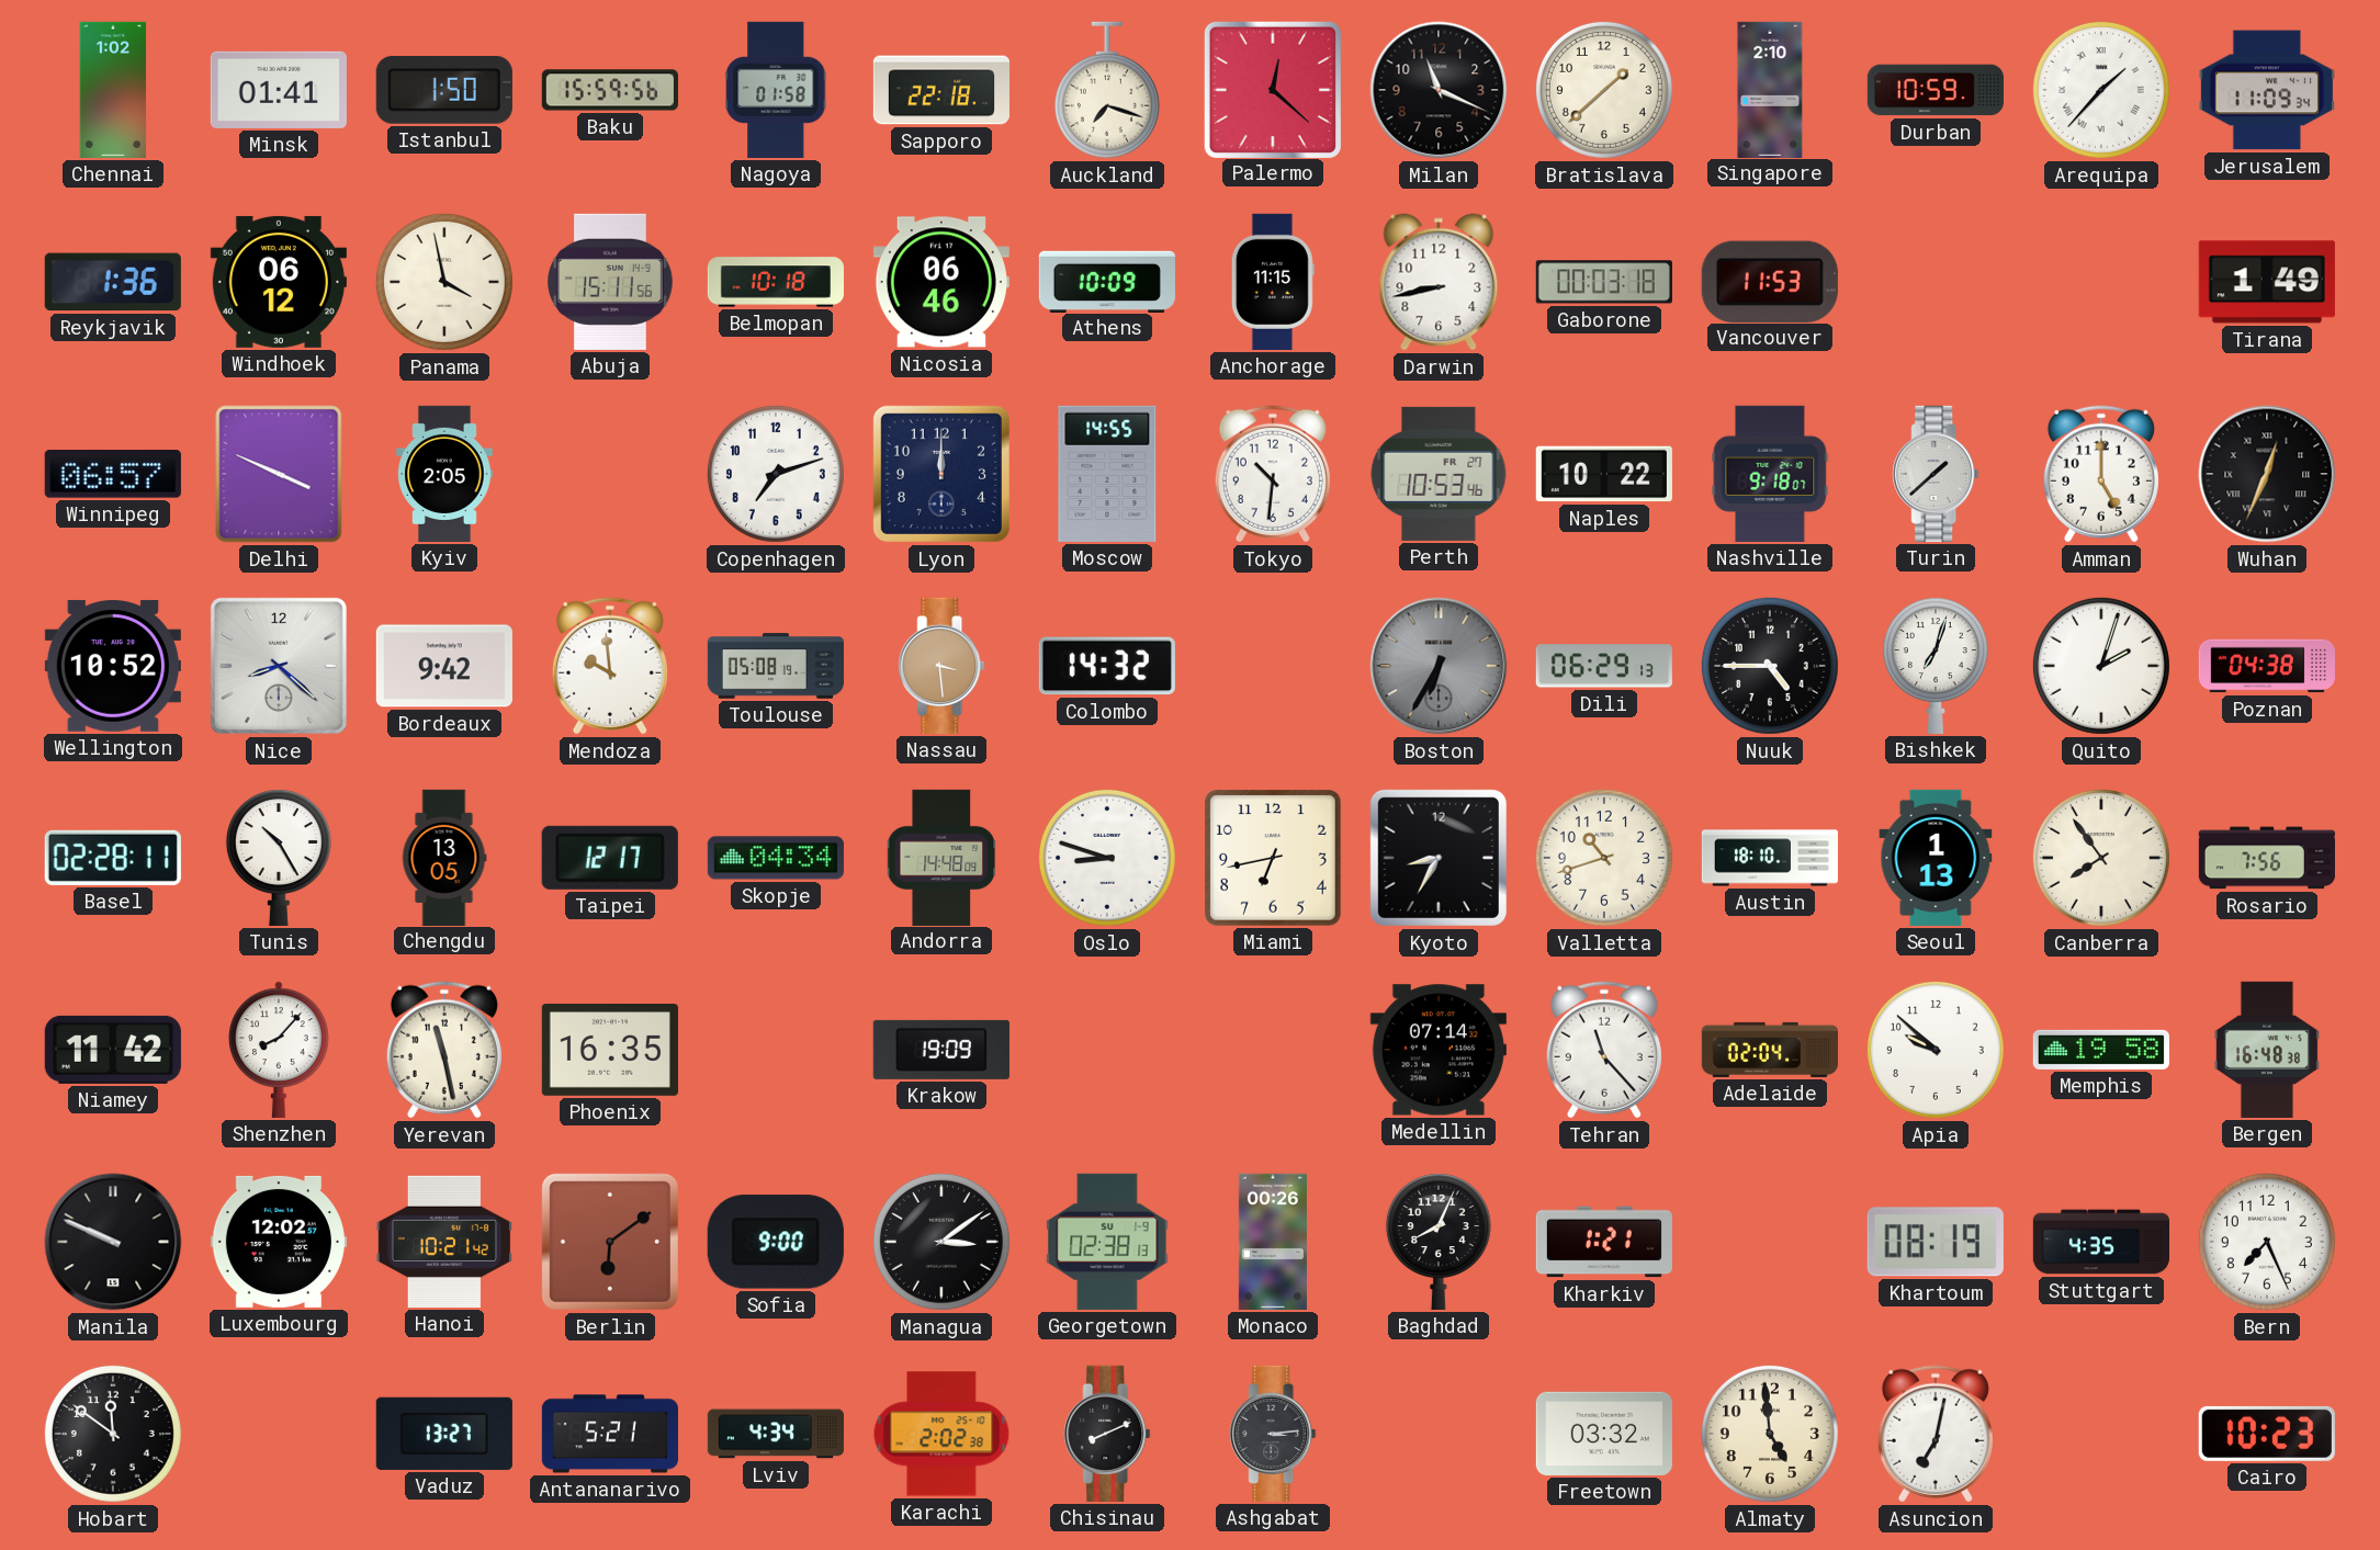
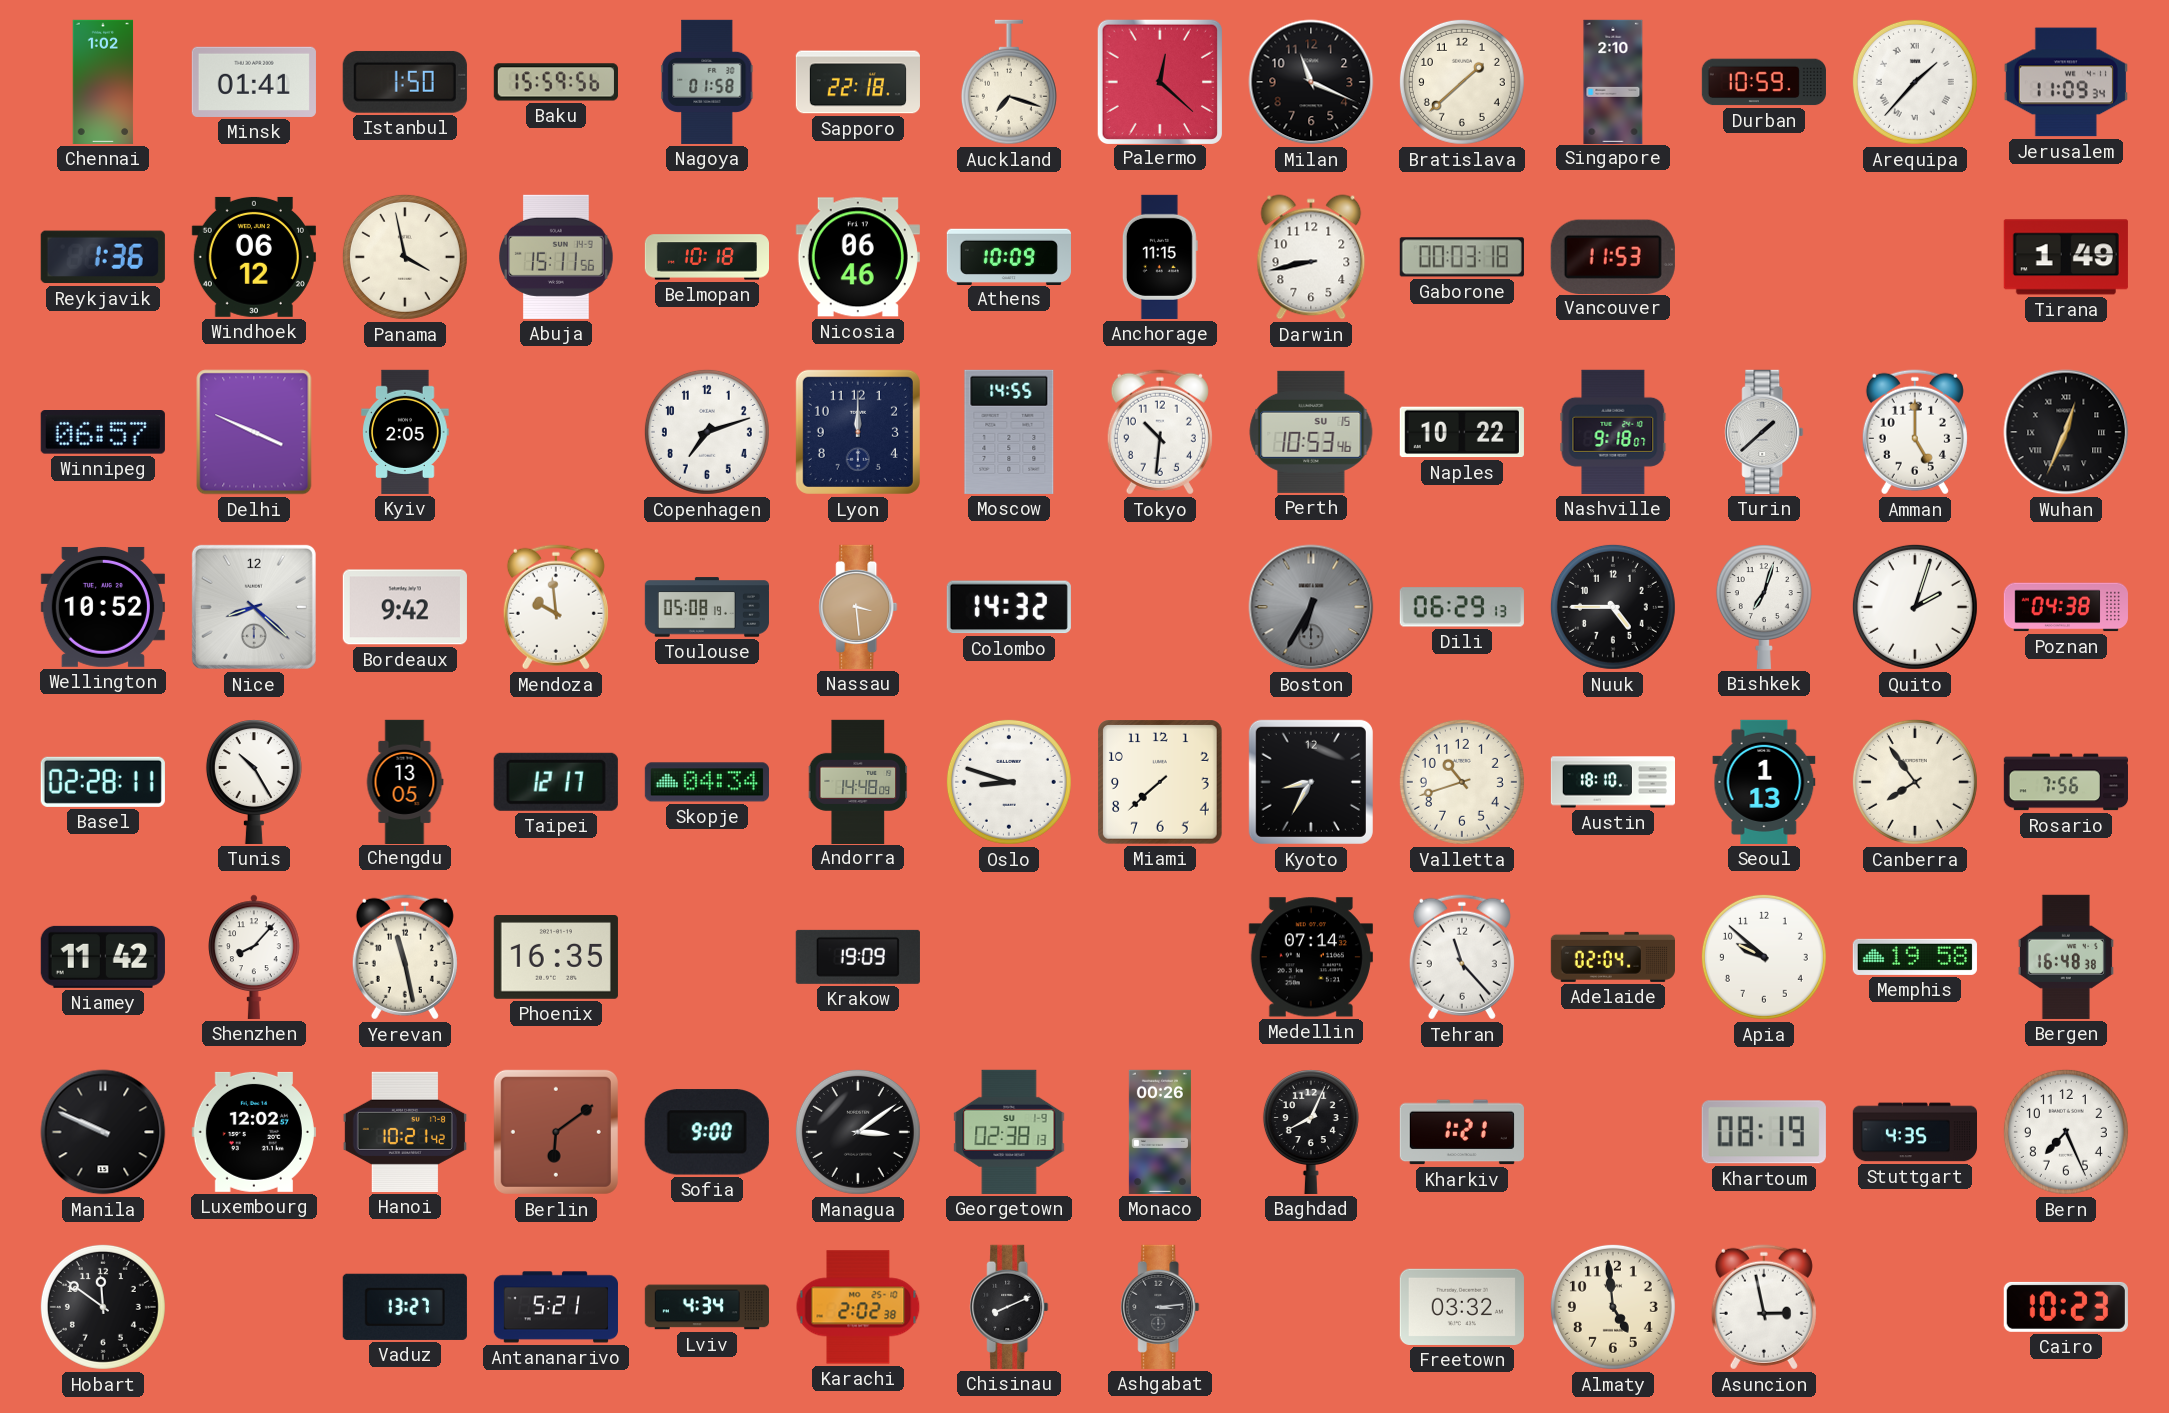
Perth date: FR 27 -> SU 15
Miami: 6:43 -> 7:38
Asuncion: 7:02 -> 2:58
